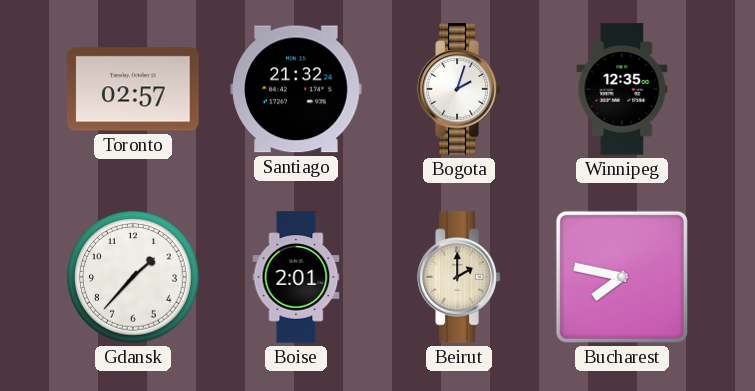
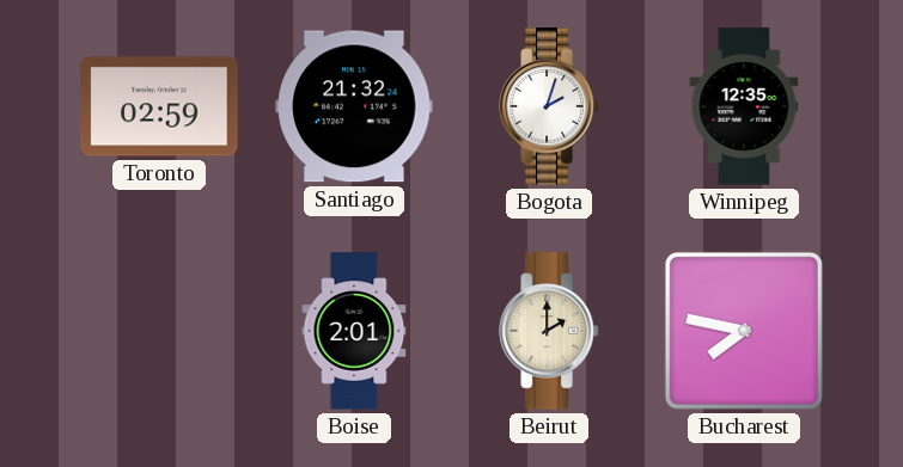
Toronto: 02:57 -> 02:59
Gdansk: 1:37 -> none
